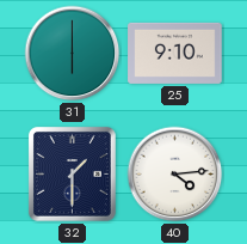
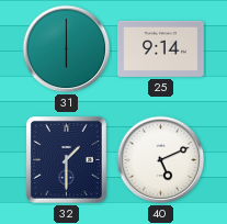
25: 9:10 -> 9:14
40: 4:14 -> 5:11
